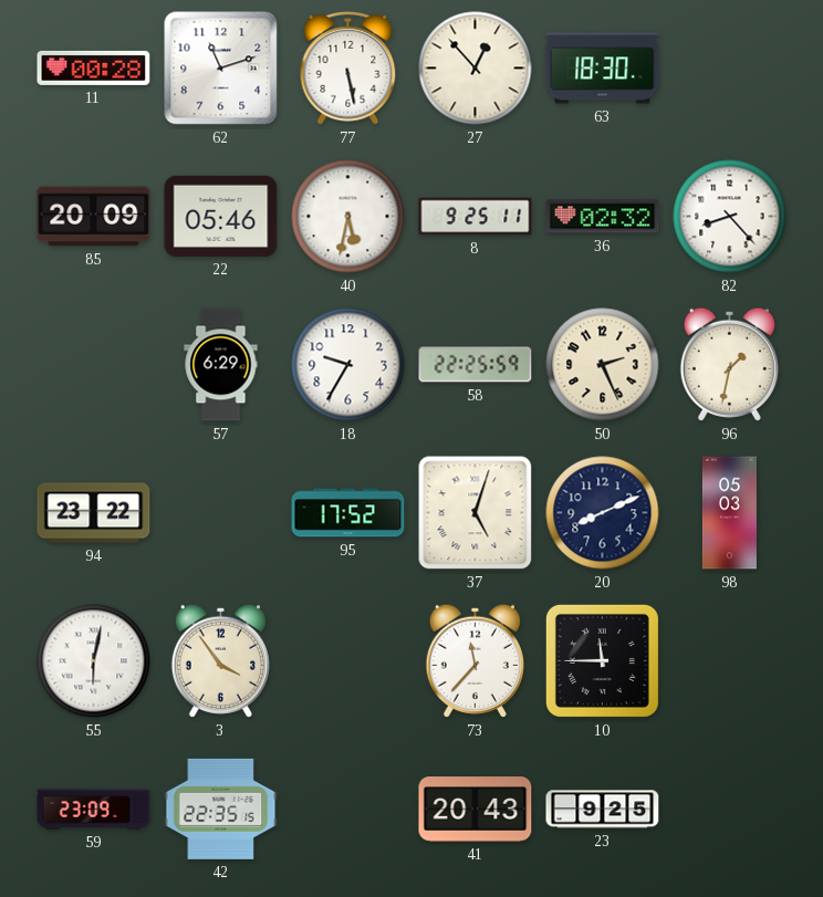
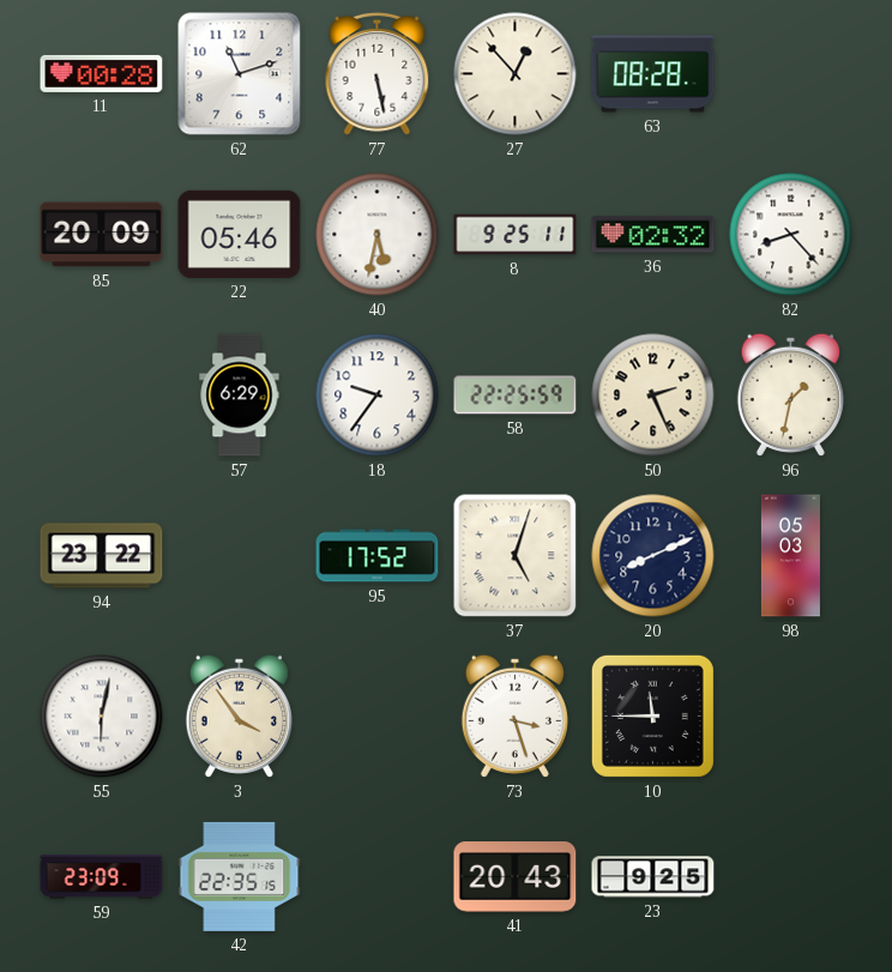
63: 18:30 -> 08:28
18: 9:35 -> 9:36
73: 11:37 -> 3:27
